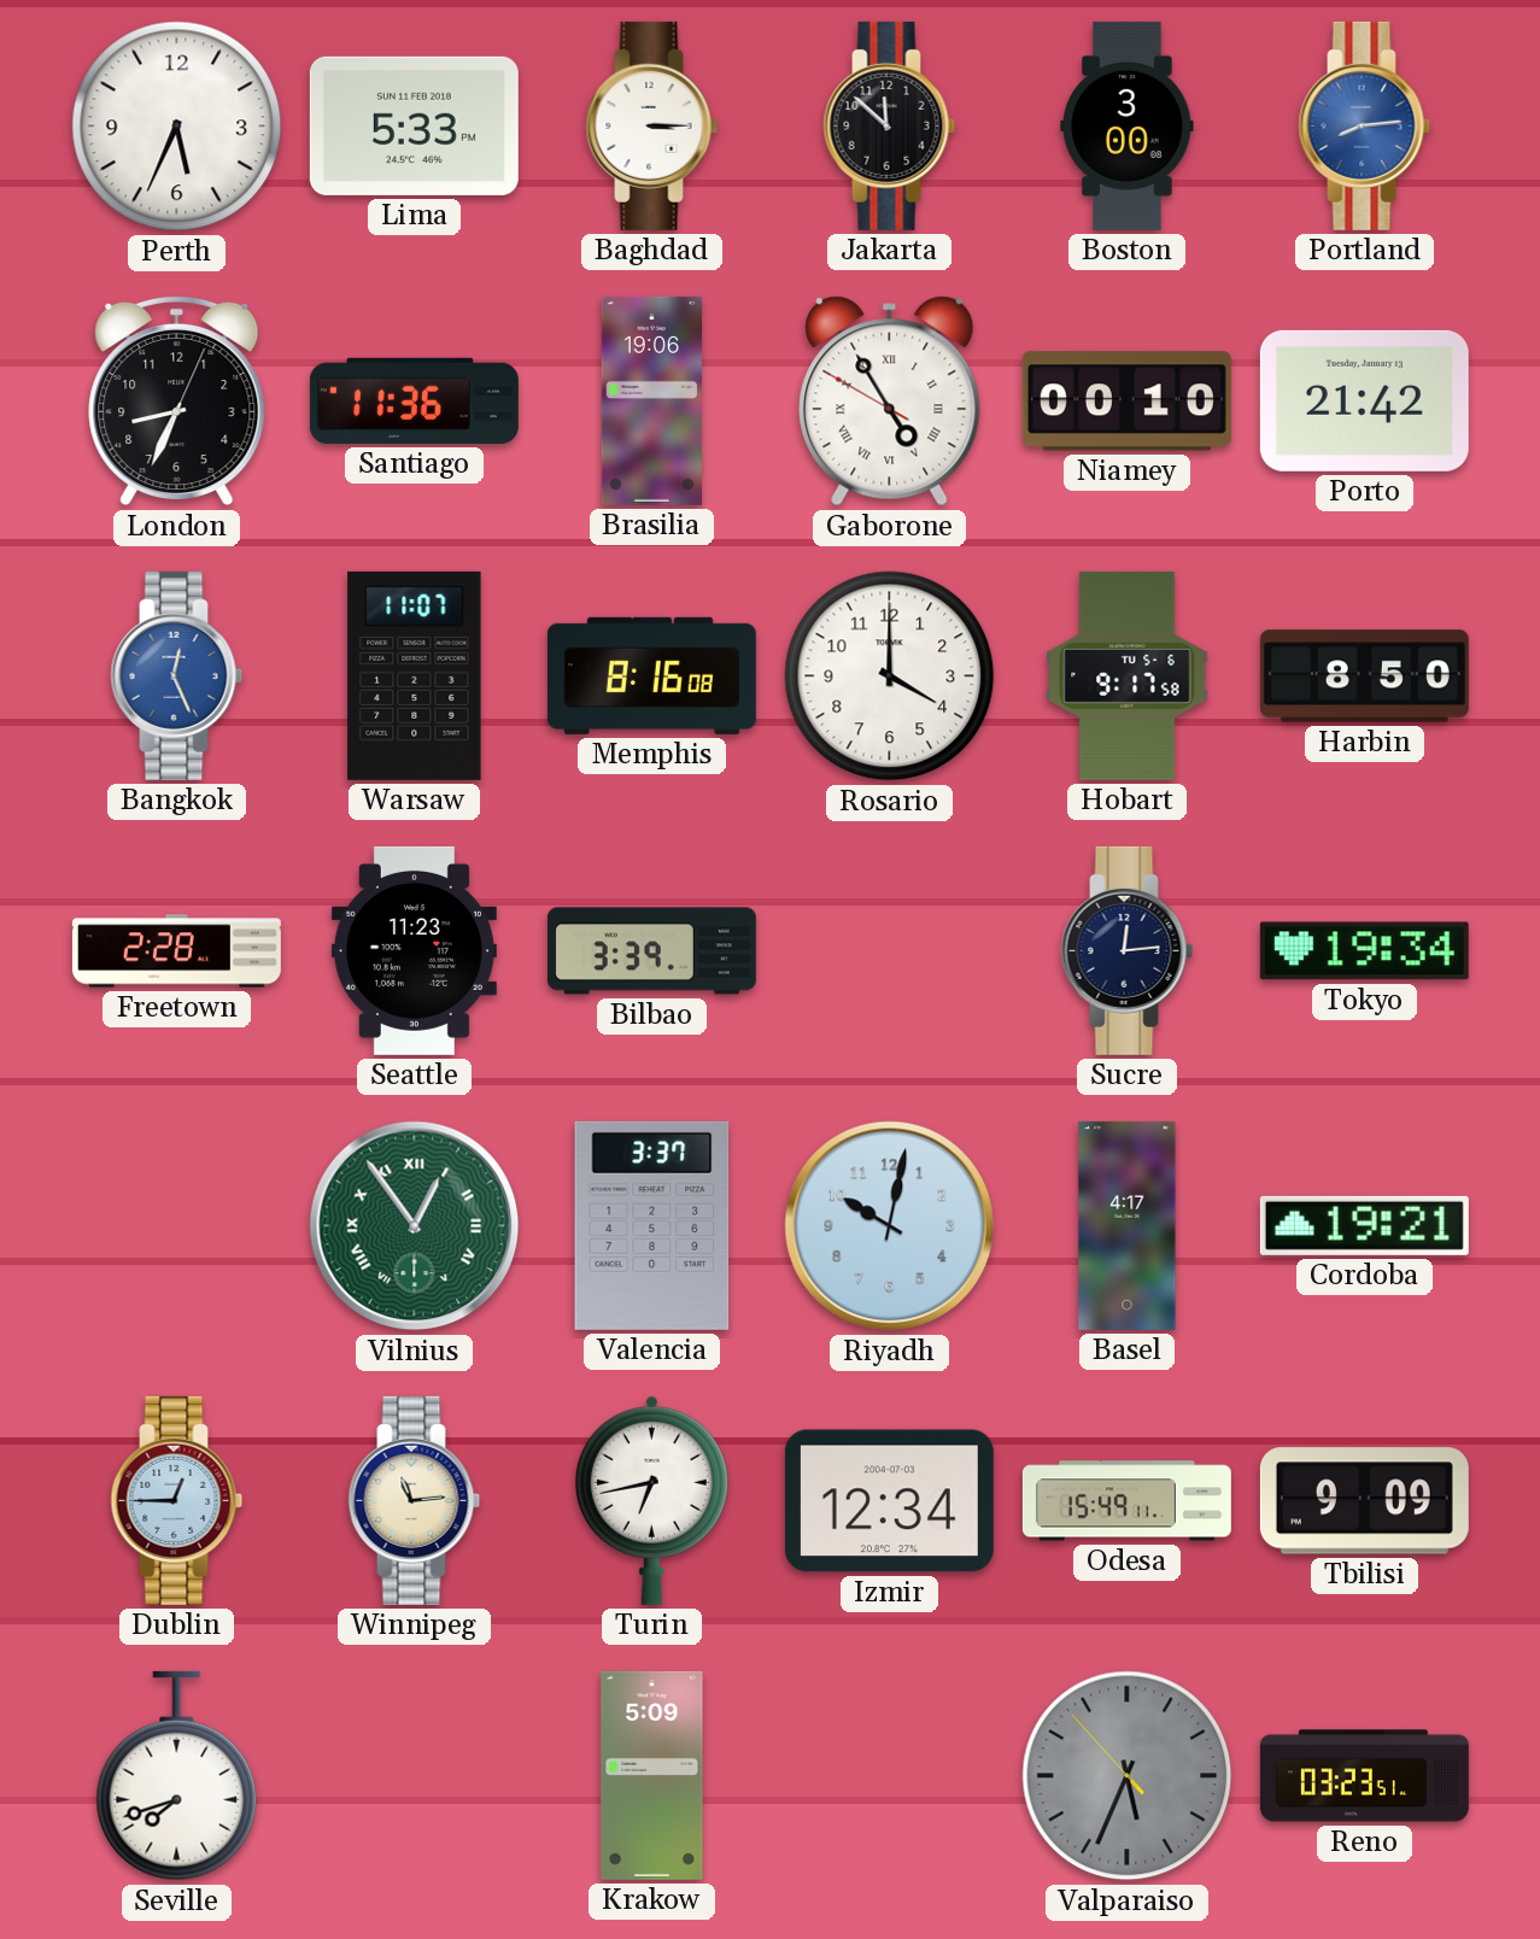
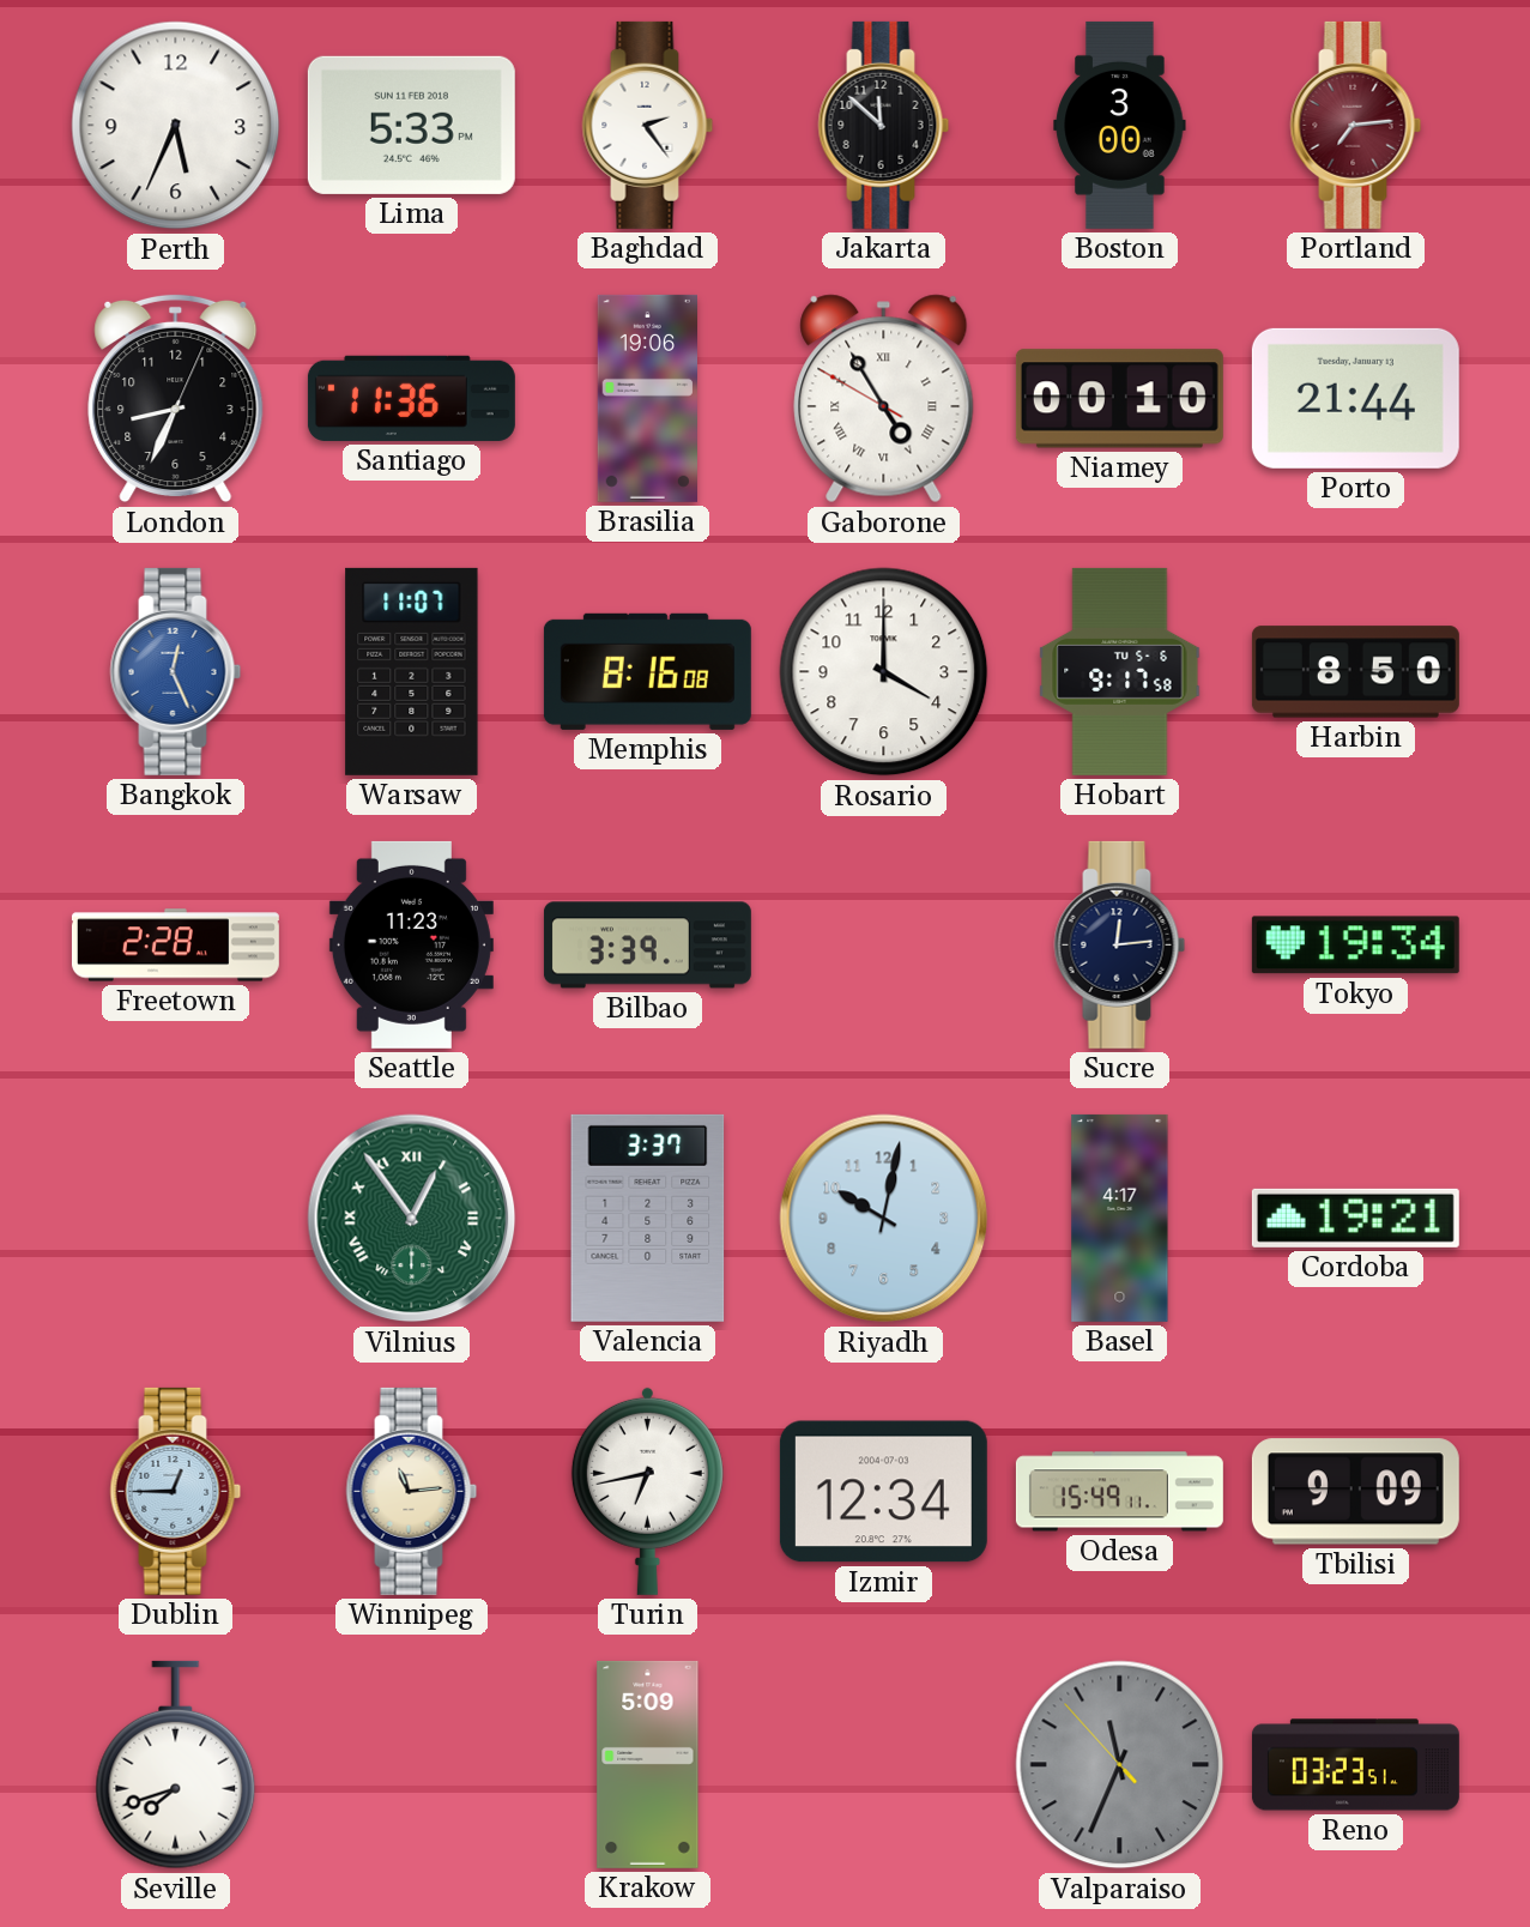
Baghdad: 3:15 -> 2:24
Portland: 8:14 -> 7:14
Portland dial: blue -> burgundy
Porto: 21:42 -> 21:44
Valparaiso: 5:33 -> 11:33
